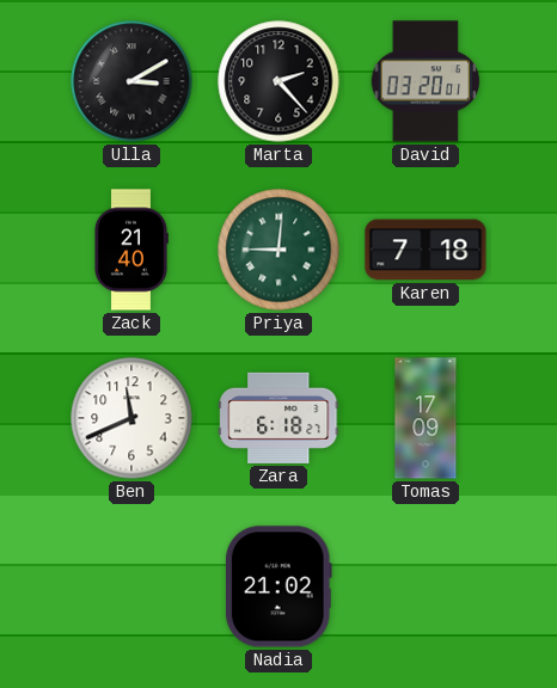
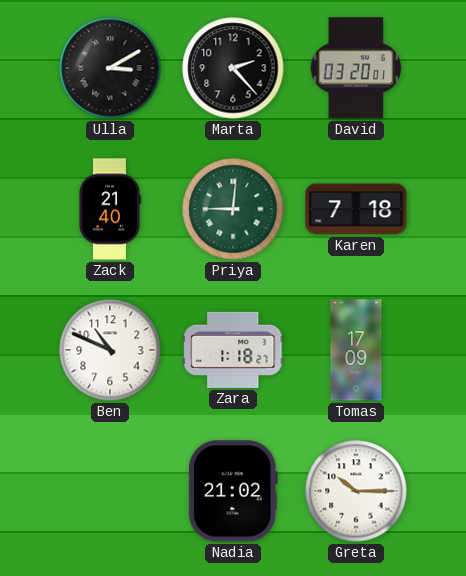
Ben: 11:41 -> 10:49
Zara: 6:18 -> 1:18
Greta: none -> 10:15
